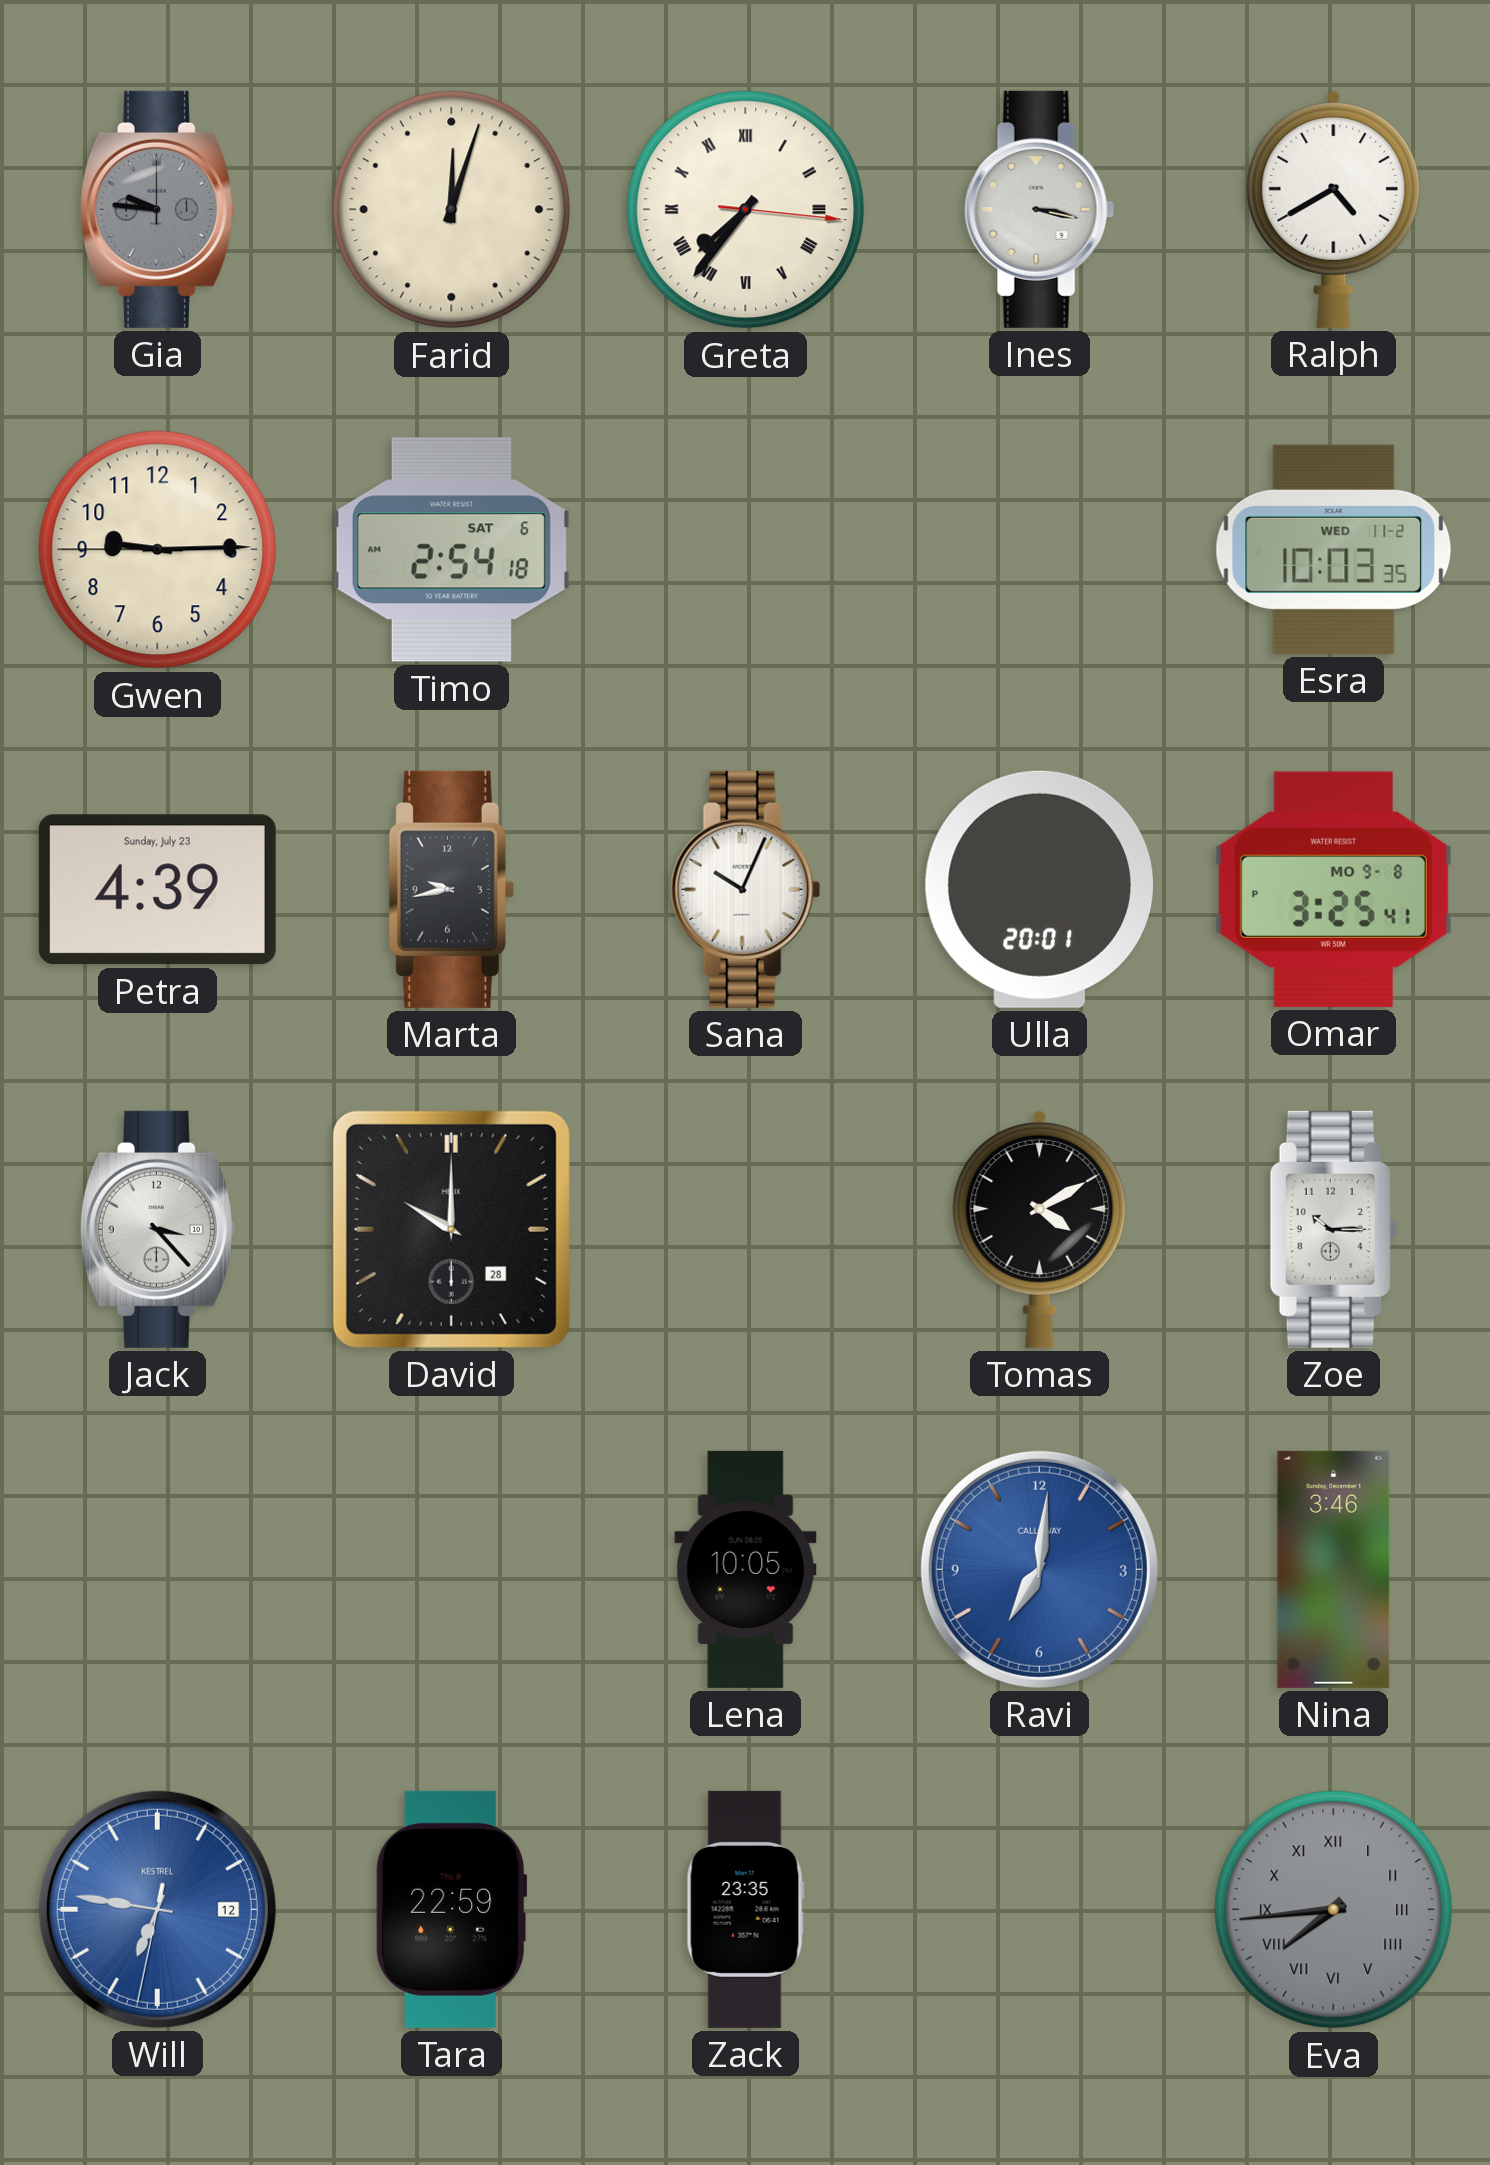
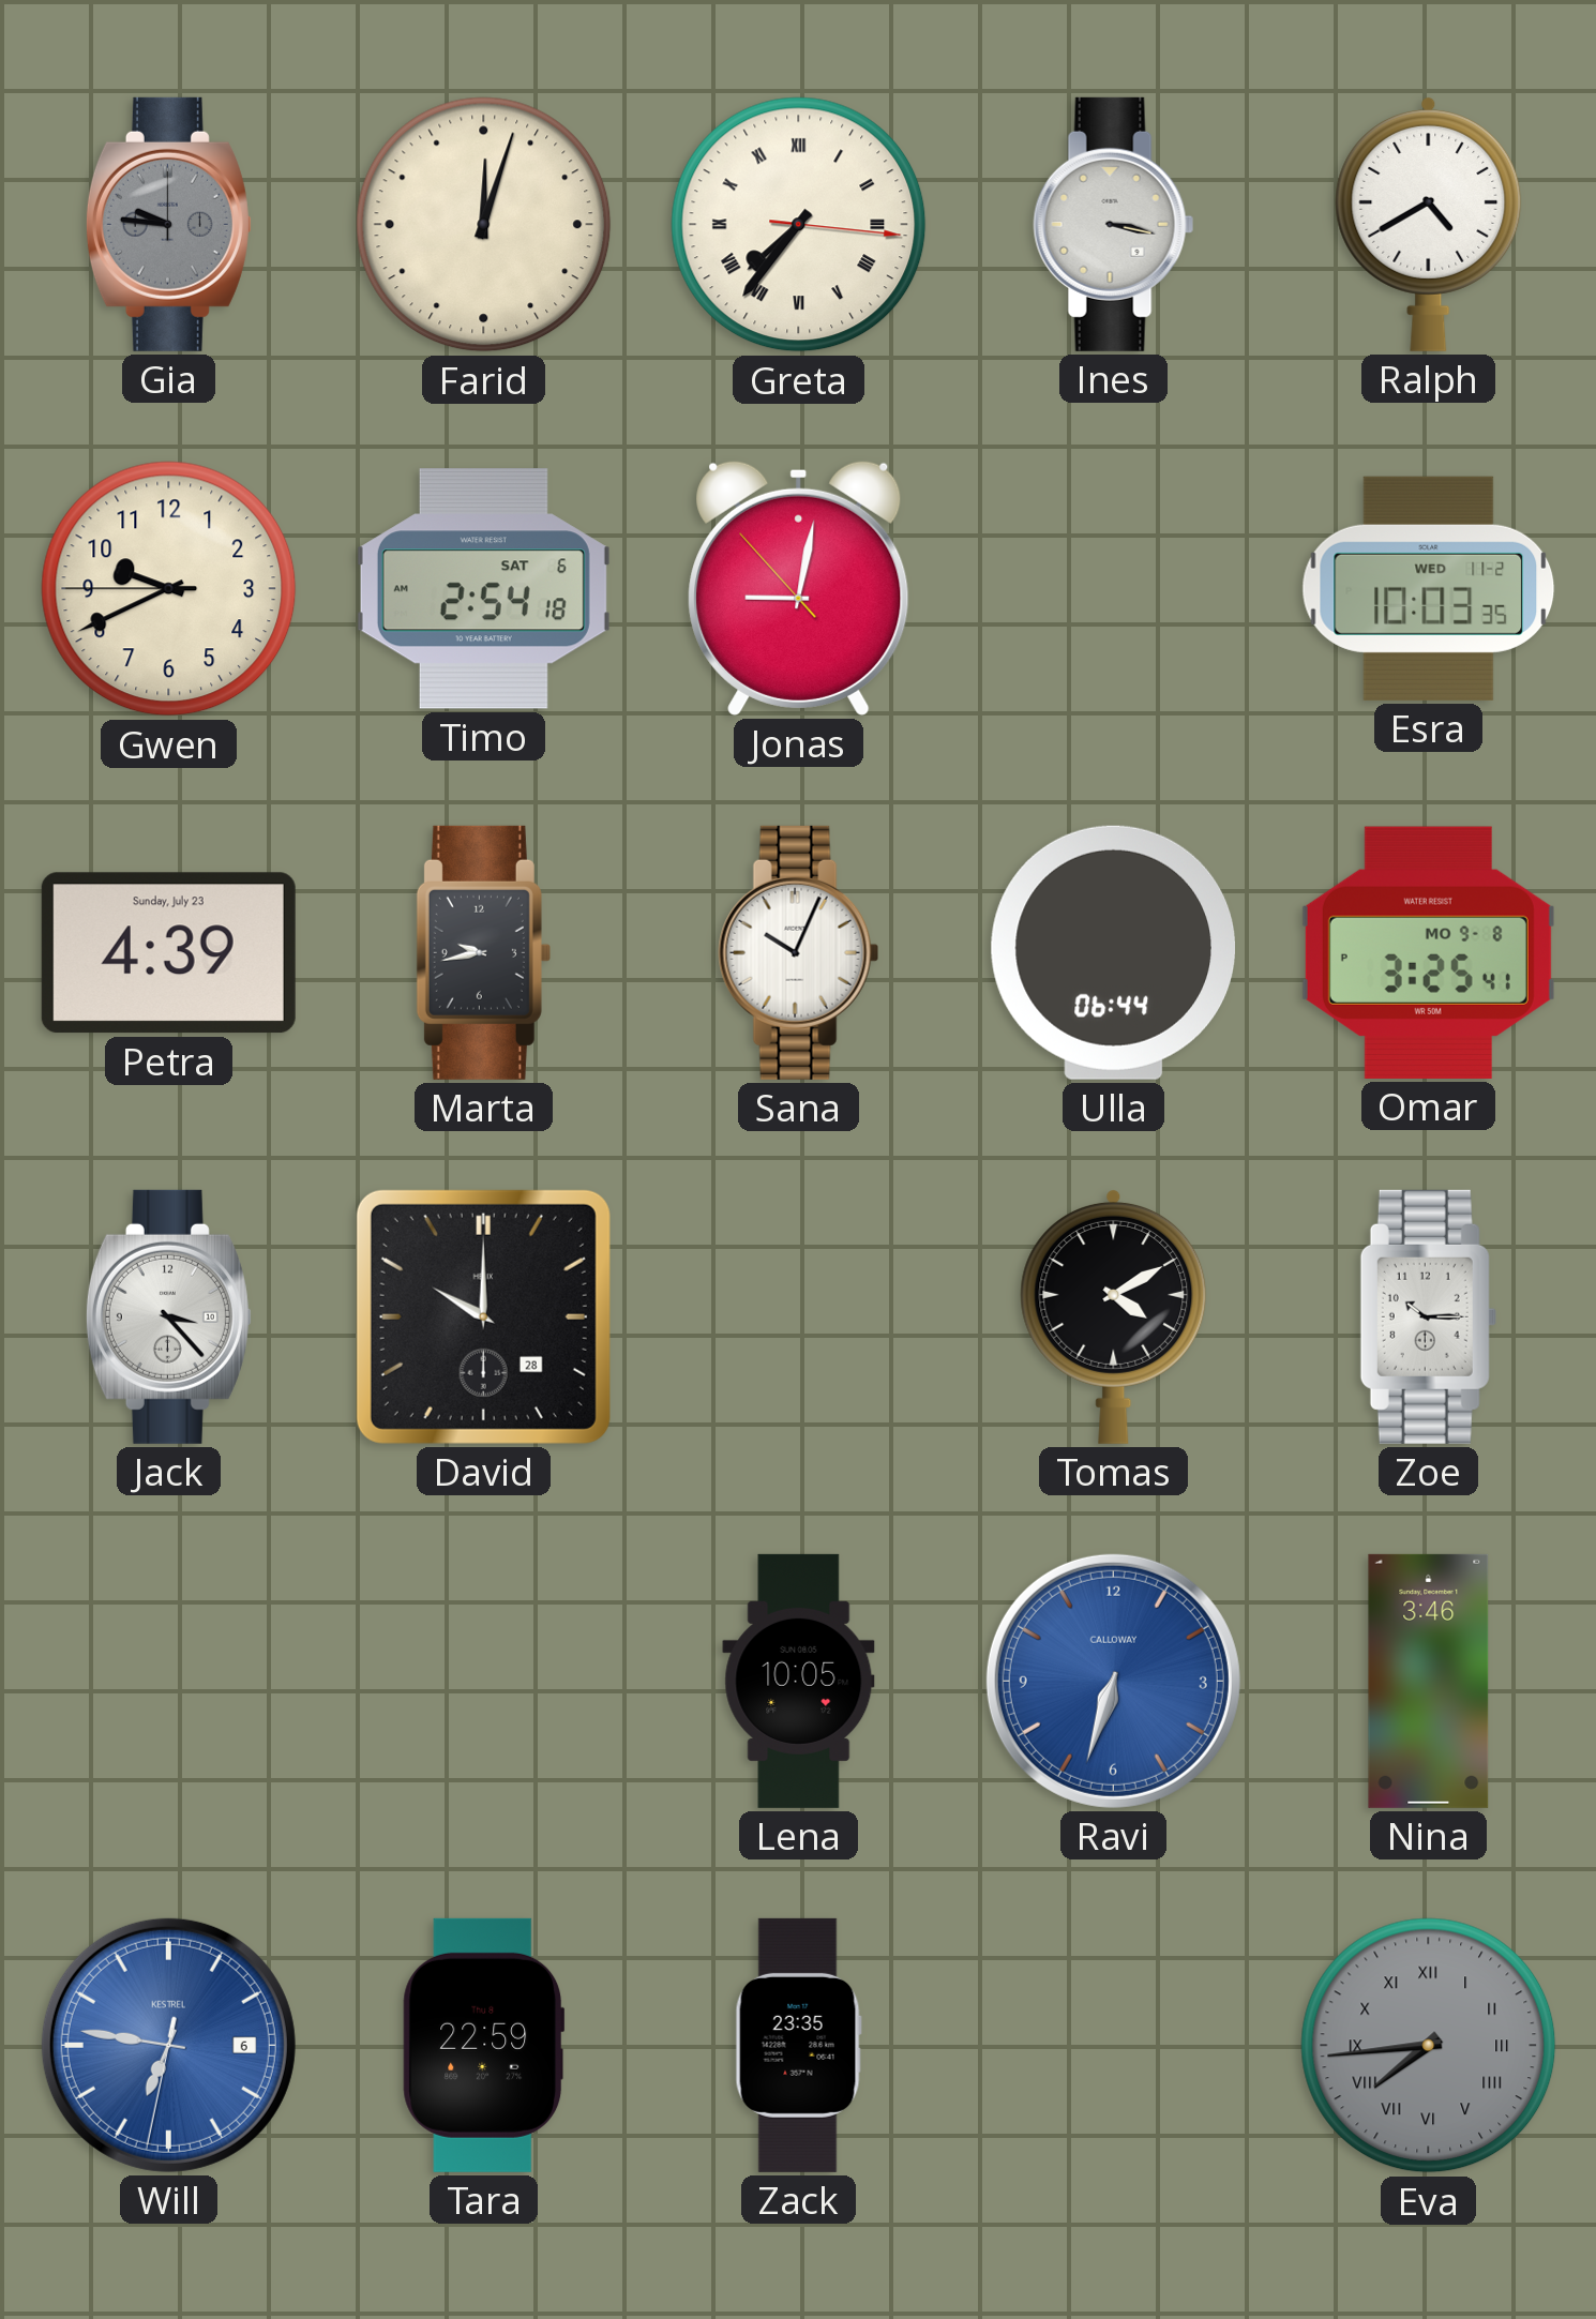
Gwen: 9:14 -> 9:40
Jonas: none -> 9:01
Ulla: 20:01 -> 06:44
Ravi: 7:01 -> 6:33
Will date: 12 -> 6
